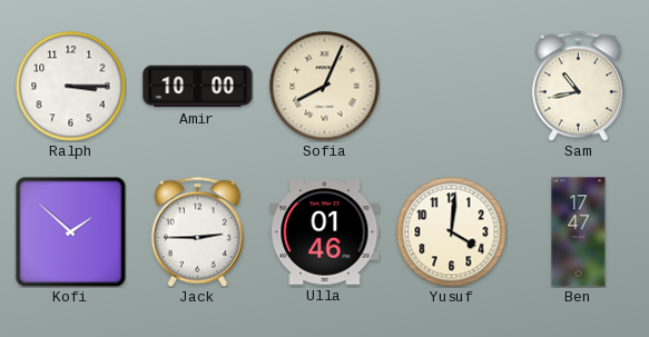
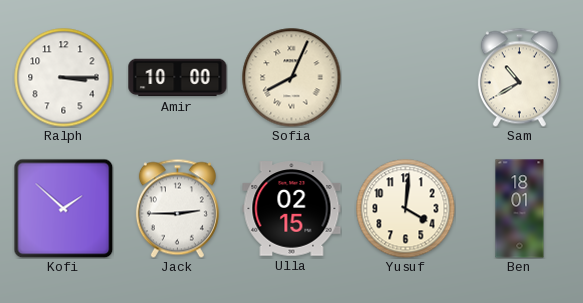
Sam: 10:43 -> 10:40
Ulla: 01:46 -> 02:15
Ben: 17:47 -> 18:01
